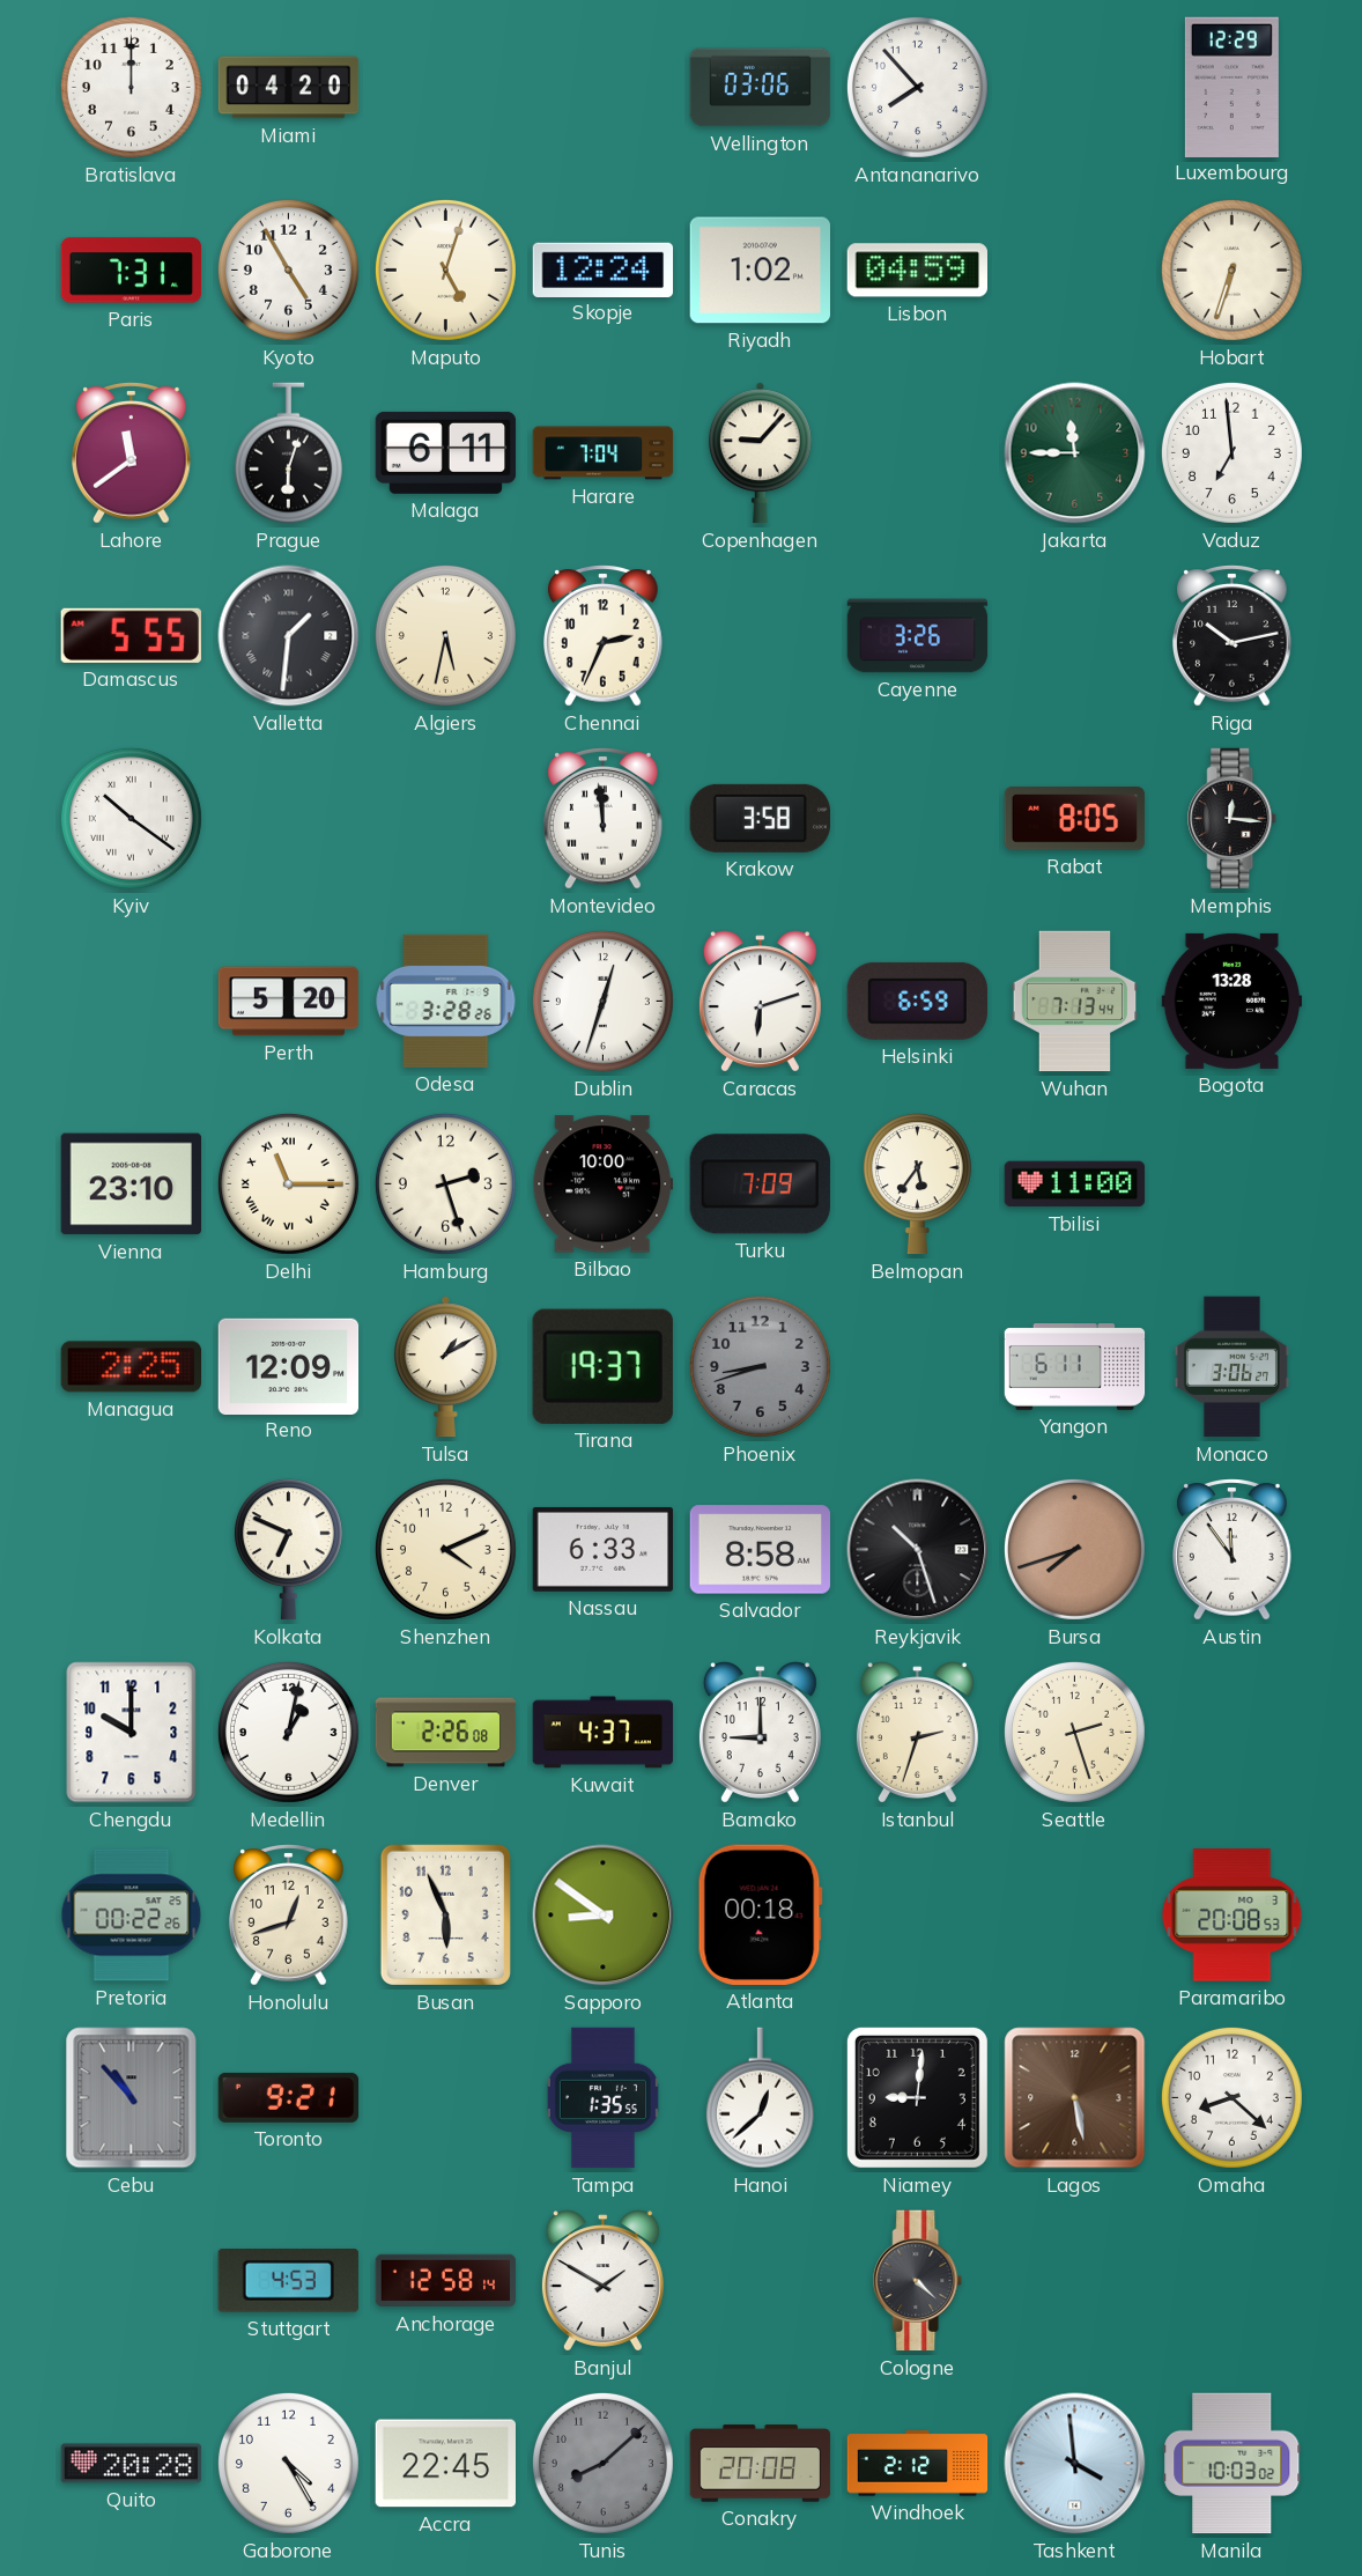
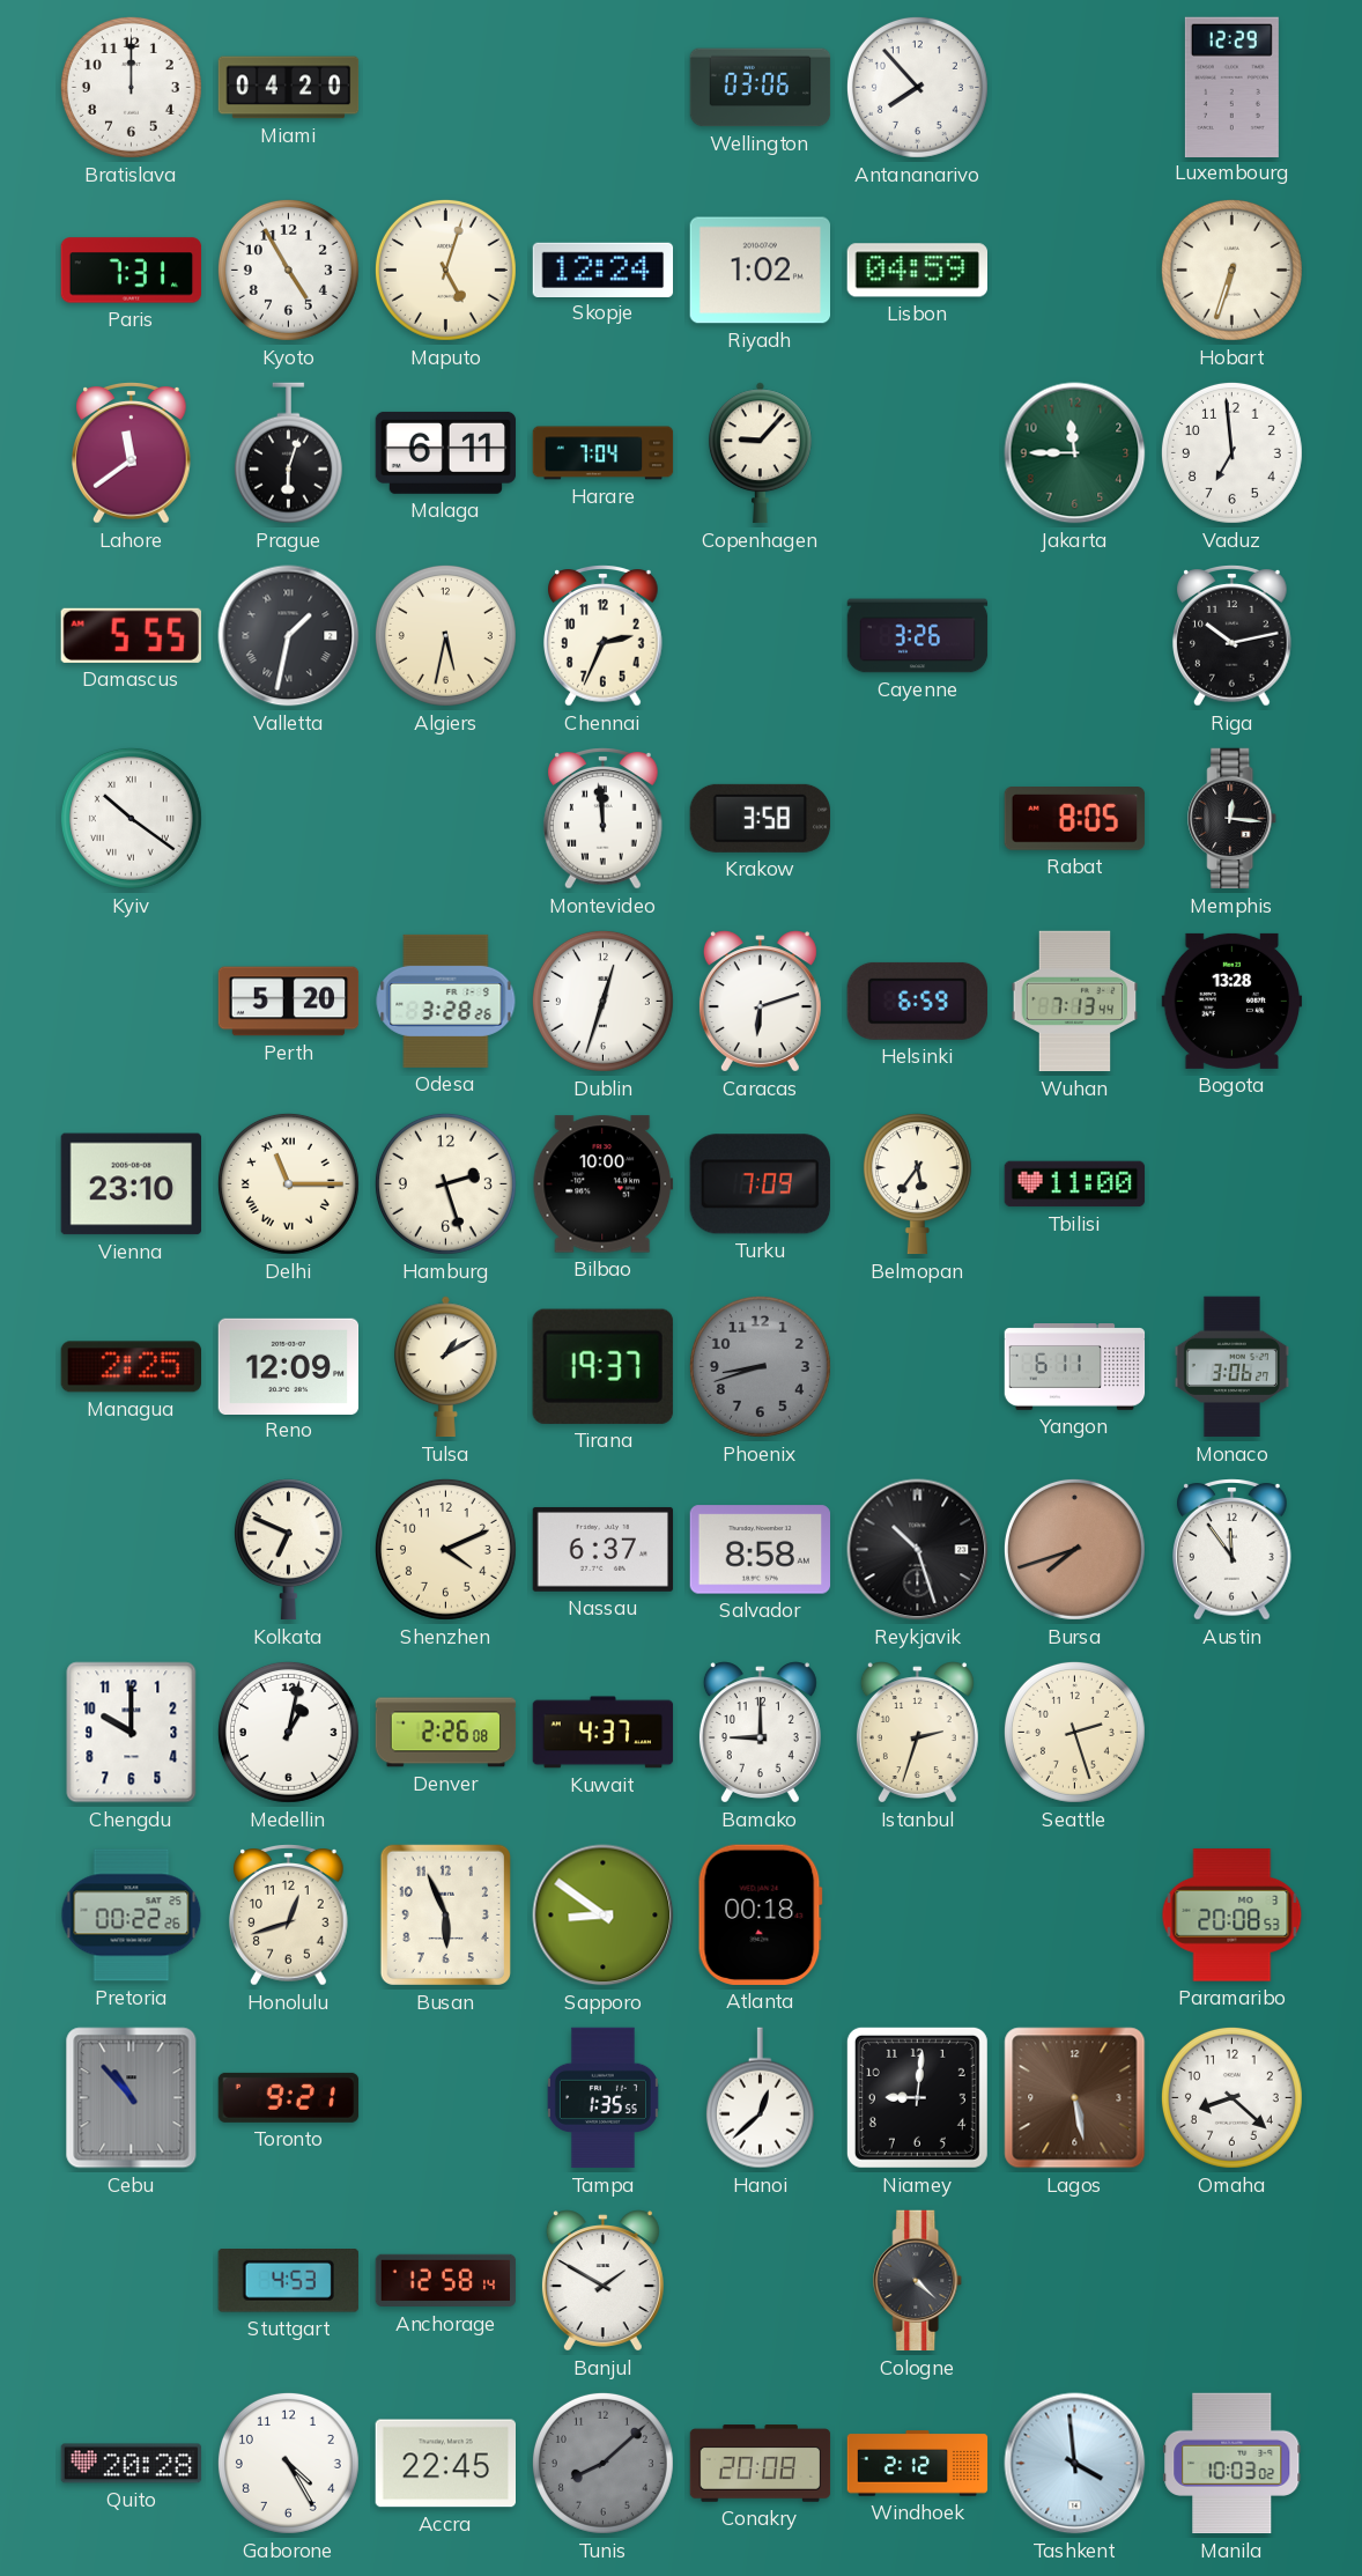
Valletta: 1:31 -> 1:32
Nassau: 6:33 -> 6:37
